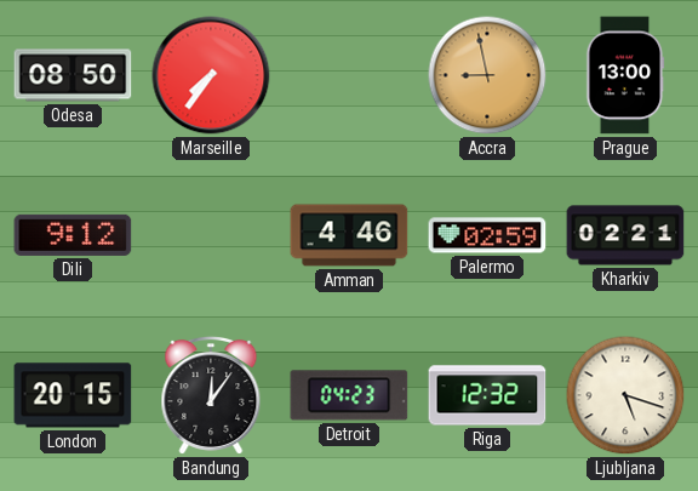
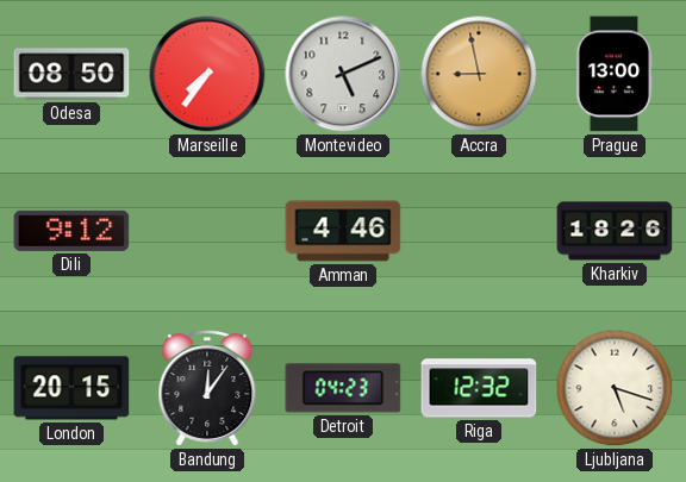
Montevideo: none -> 5:11
Palermo: 02:59 -> none
Kharkiv: 02:21 -> 18:26
